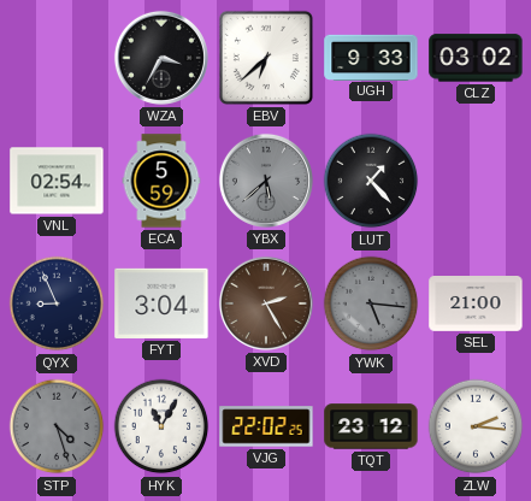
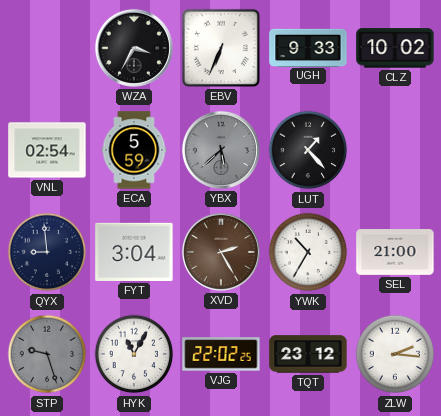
EBV: 6:38 -> 6:34
CLZ: 03:02 -> 10:02
QYX: 8:56 -> 8:59
YWK: 5:16 -> 10:35
YWK dial: grey -> white
STP: 4:27 -> 9:27
